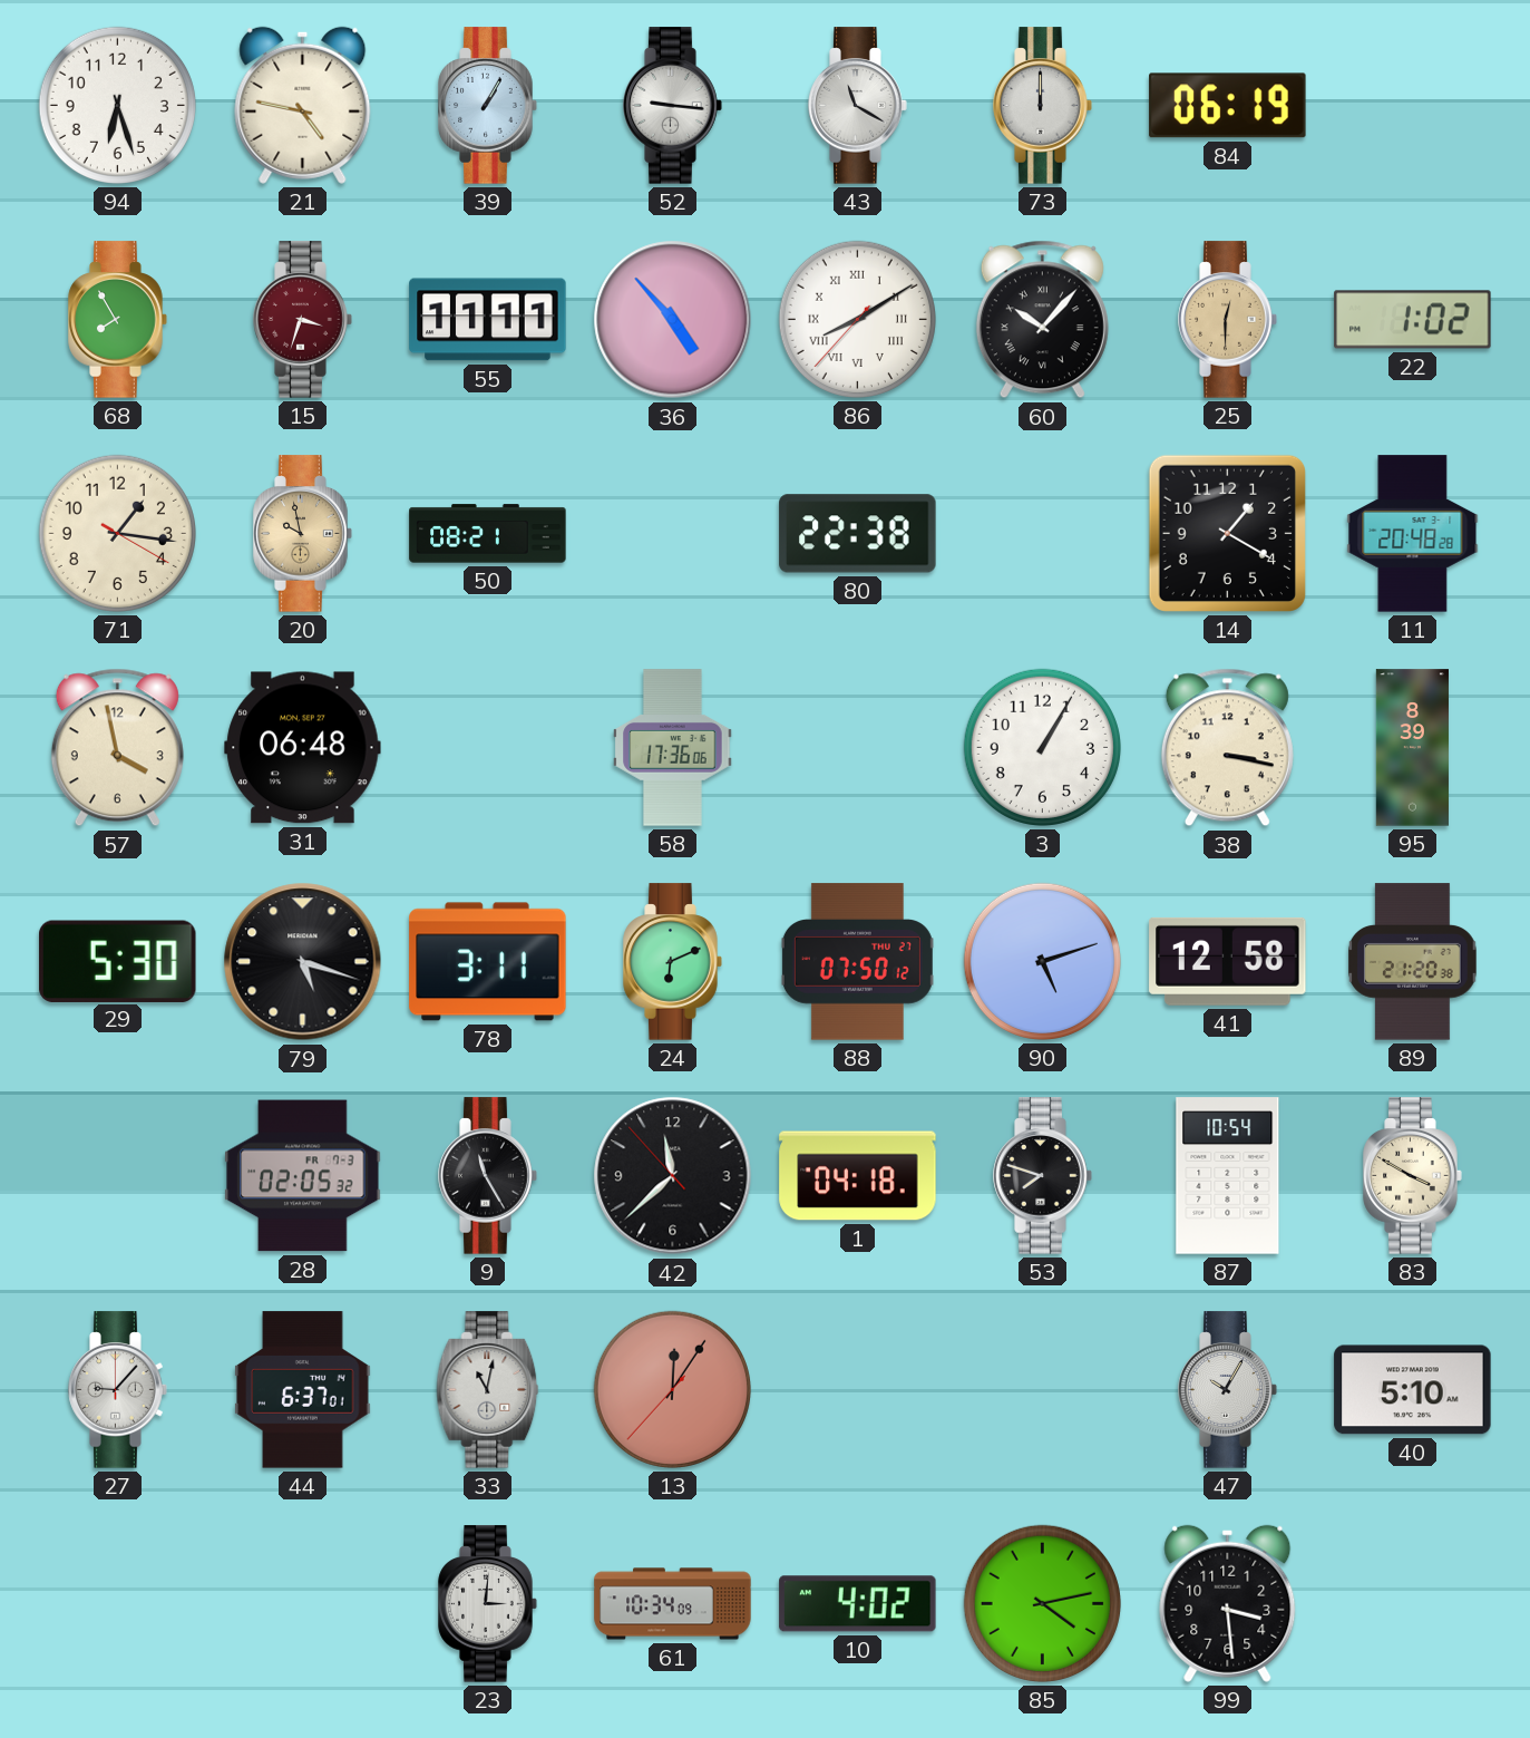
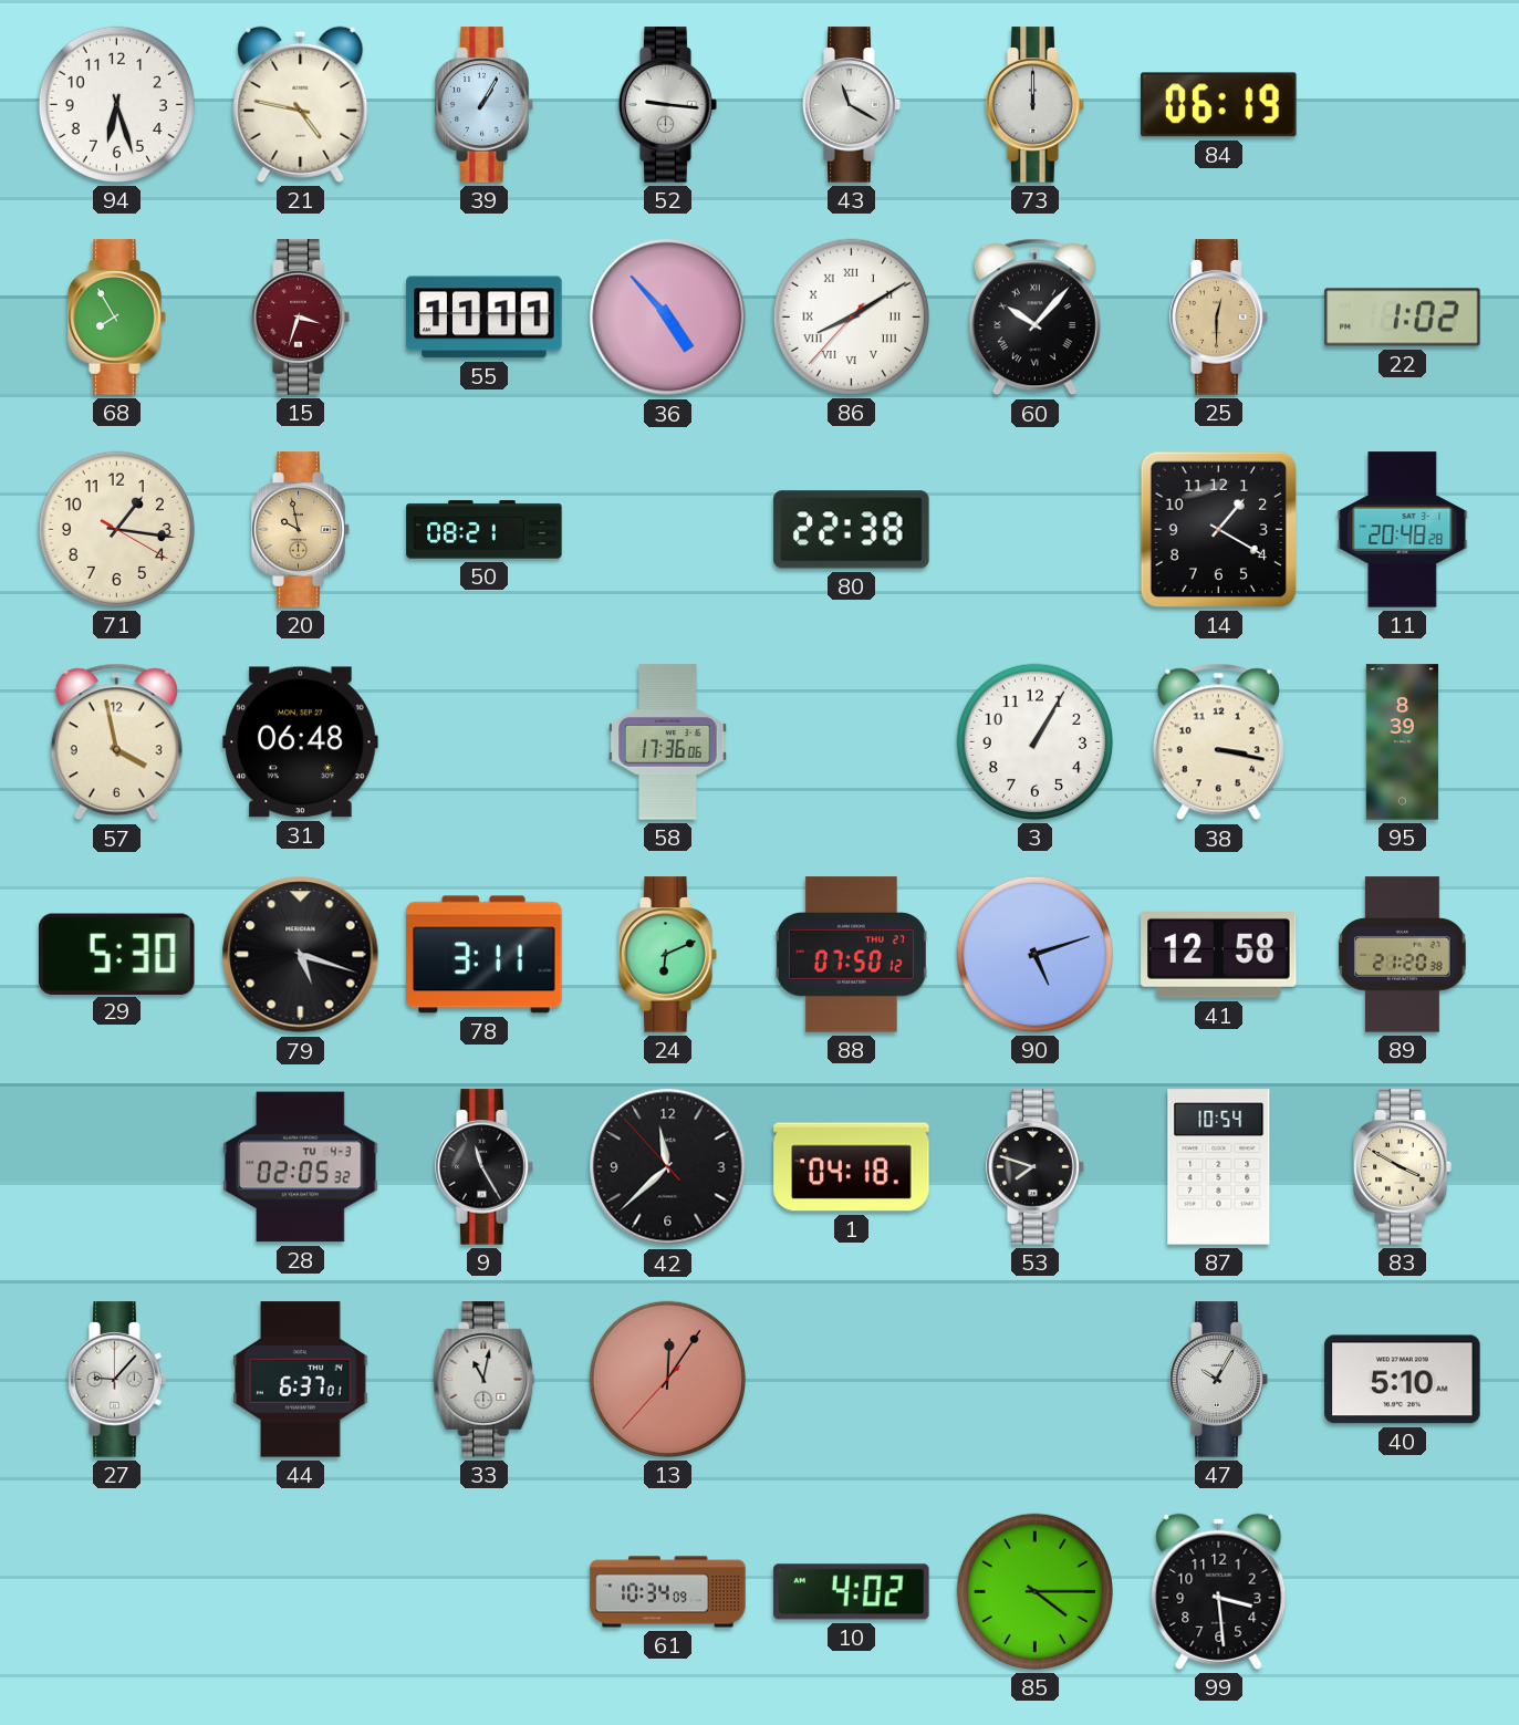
28 date: FR 7-3 -> TU 4-3
23: 3:01 -> none
85: 4:13 -> 4:15
